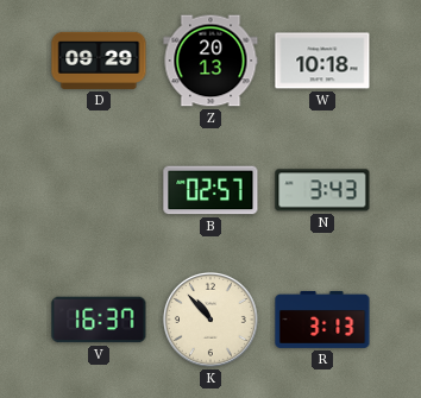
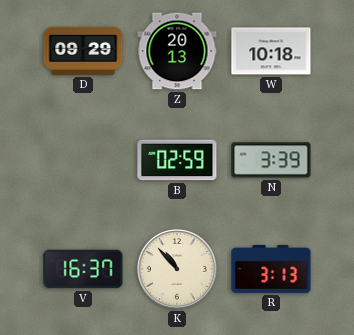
B: 02:57 -> 02:59
N: 3:43 -> 3:39
